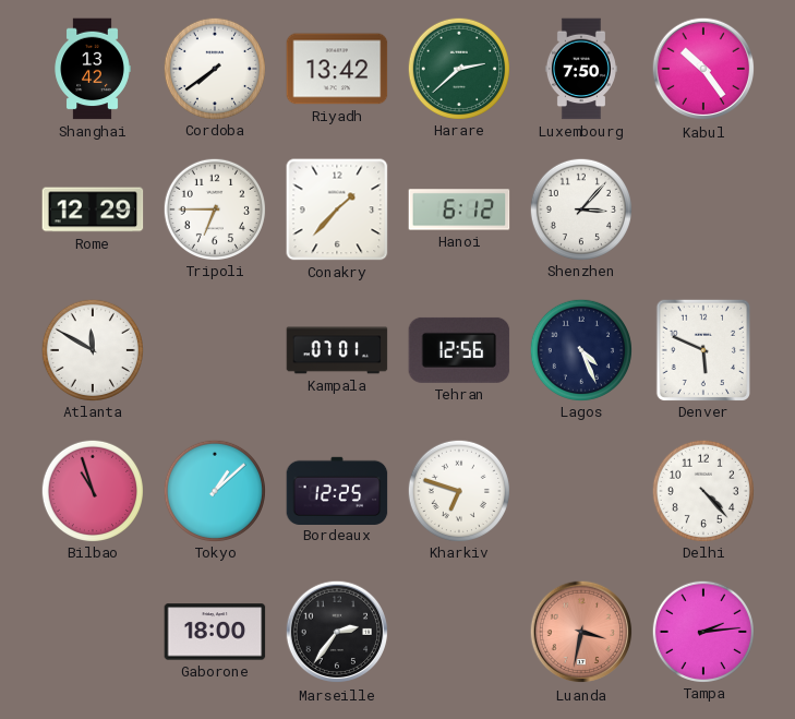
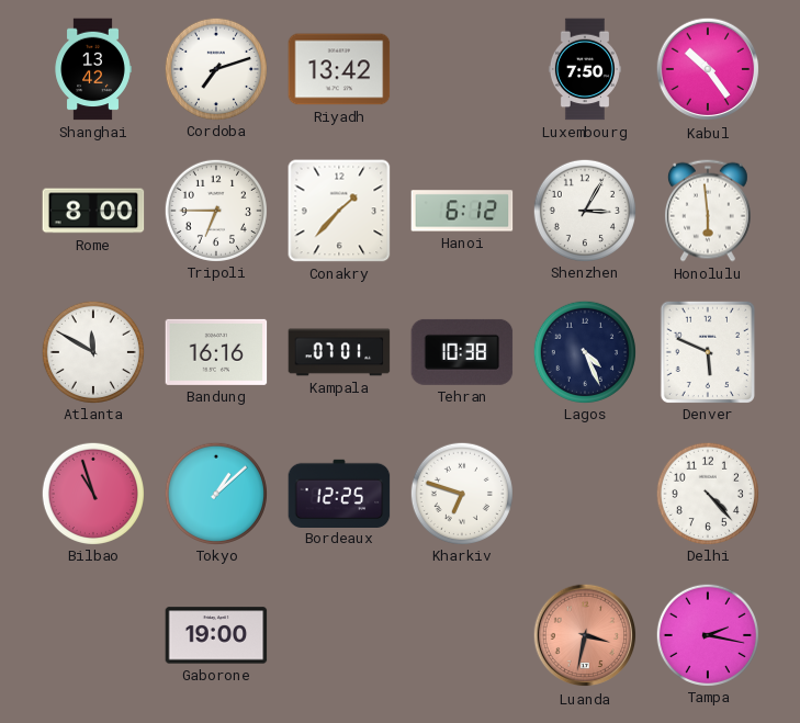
Cordoba: 7:39 -> 7:12
Harare: 2:38 -> none
Rome: 12:29 -> 8:00
Shenzhen: 3:07 -> 3:05
Honolulu: none -> 5:59
Bandung: none -> 16:16
Tehran: 12:56 -> 10:38
Gaborone: 18:00 -> 19:00
Marseille: 2:36 -> none
Tampa: 2:14 -> 2:17
